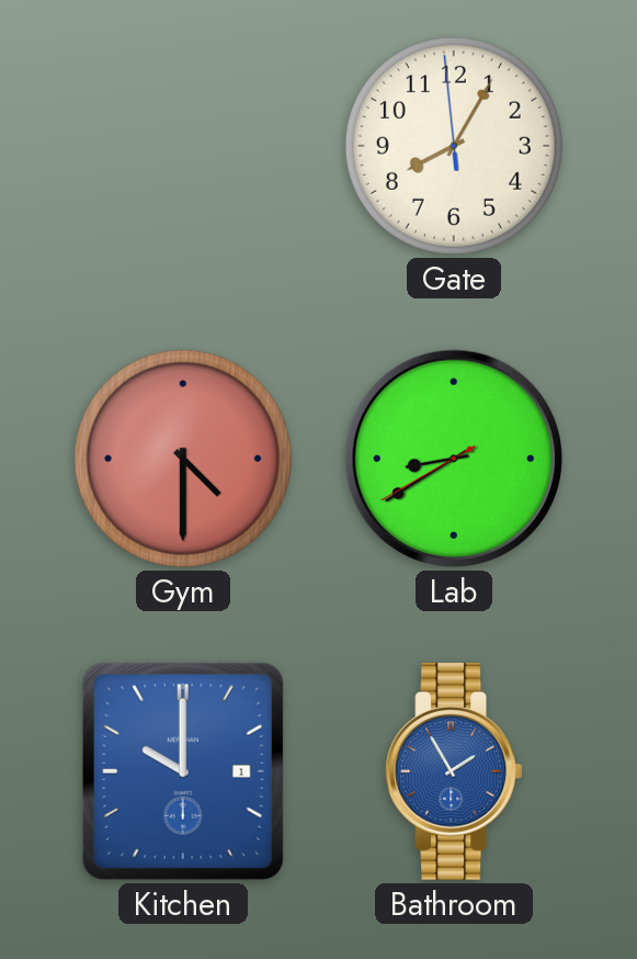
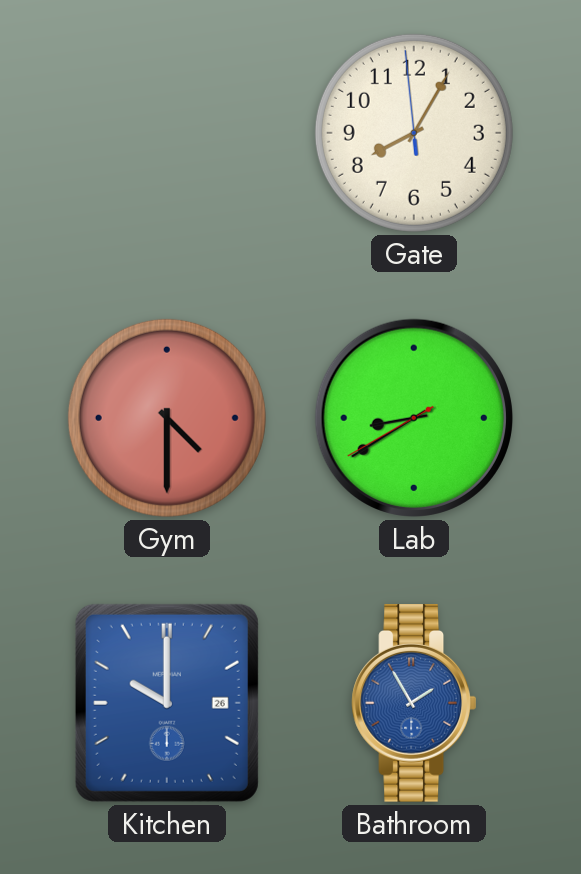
Kitchen date: 1 -> 26
